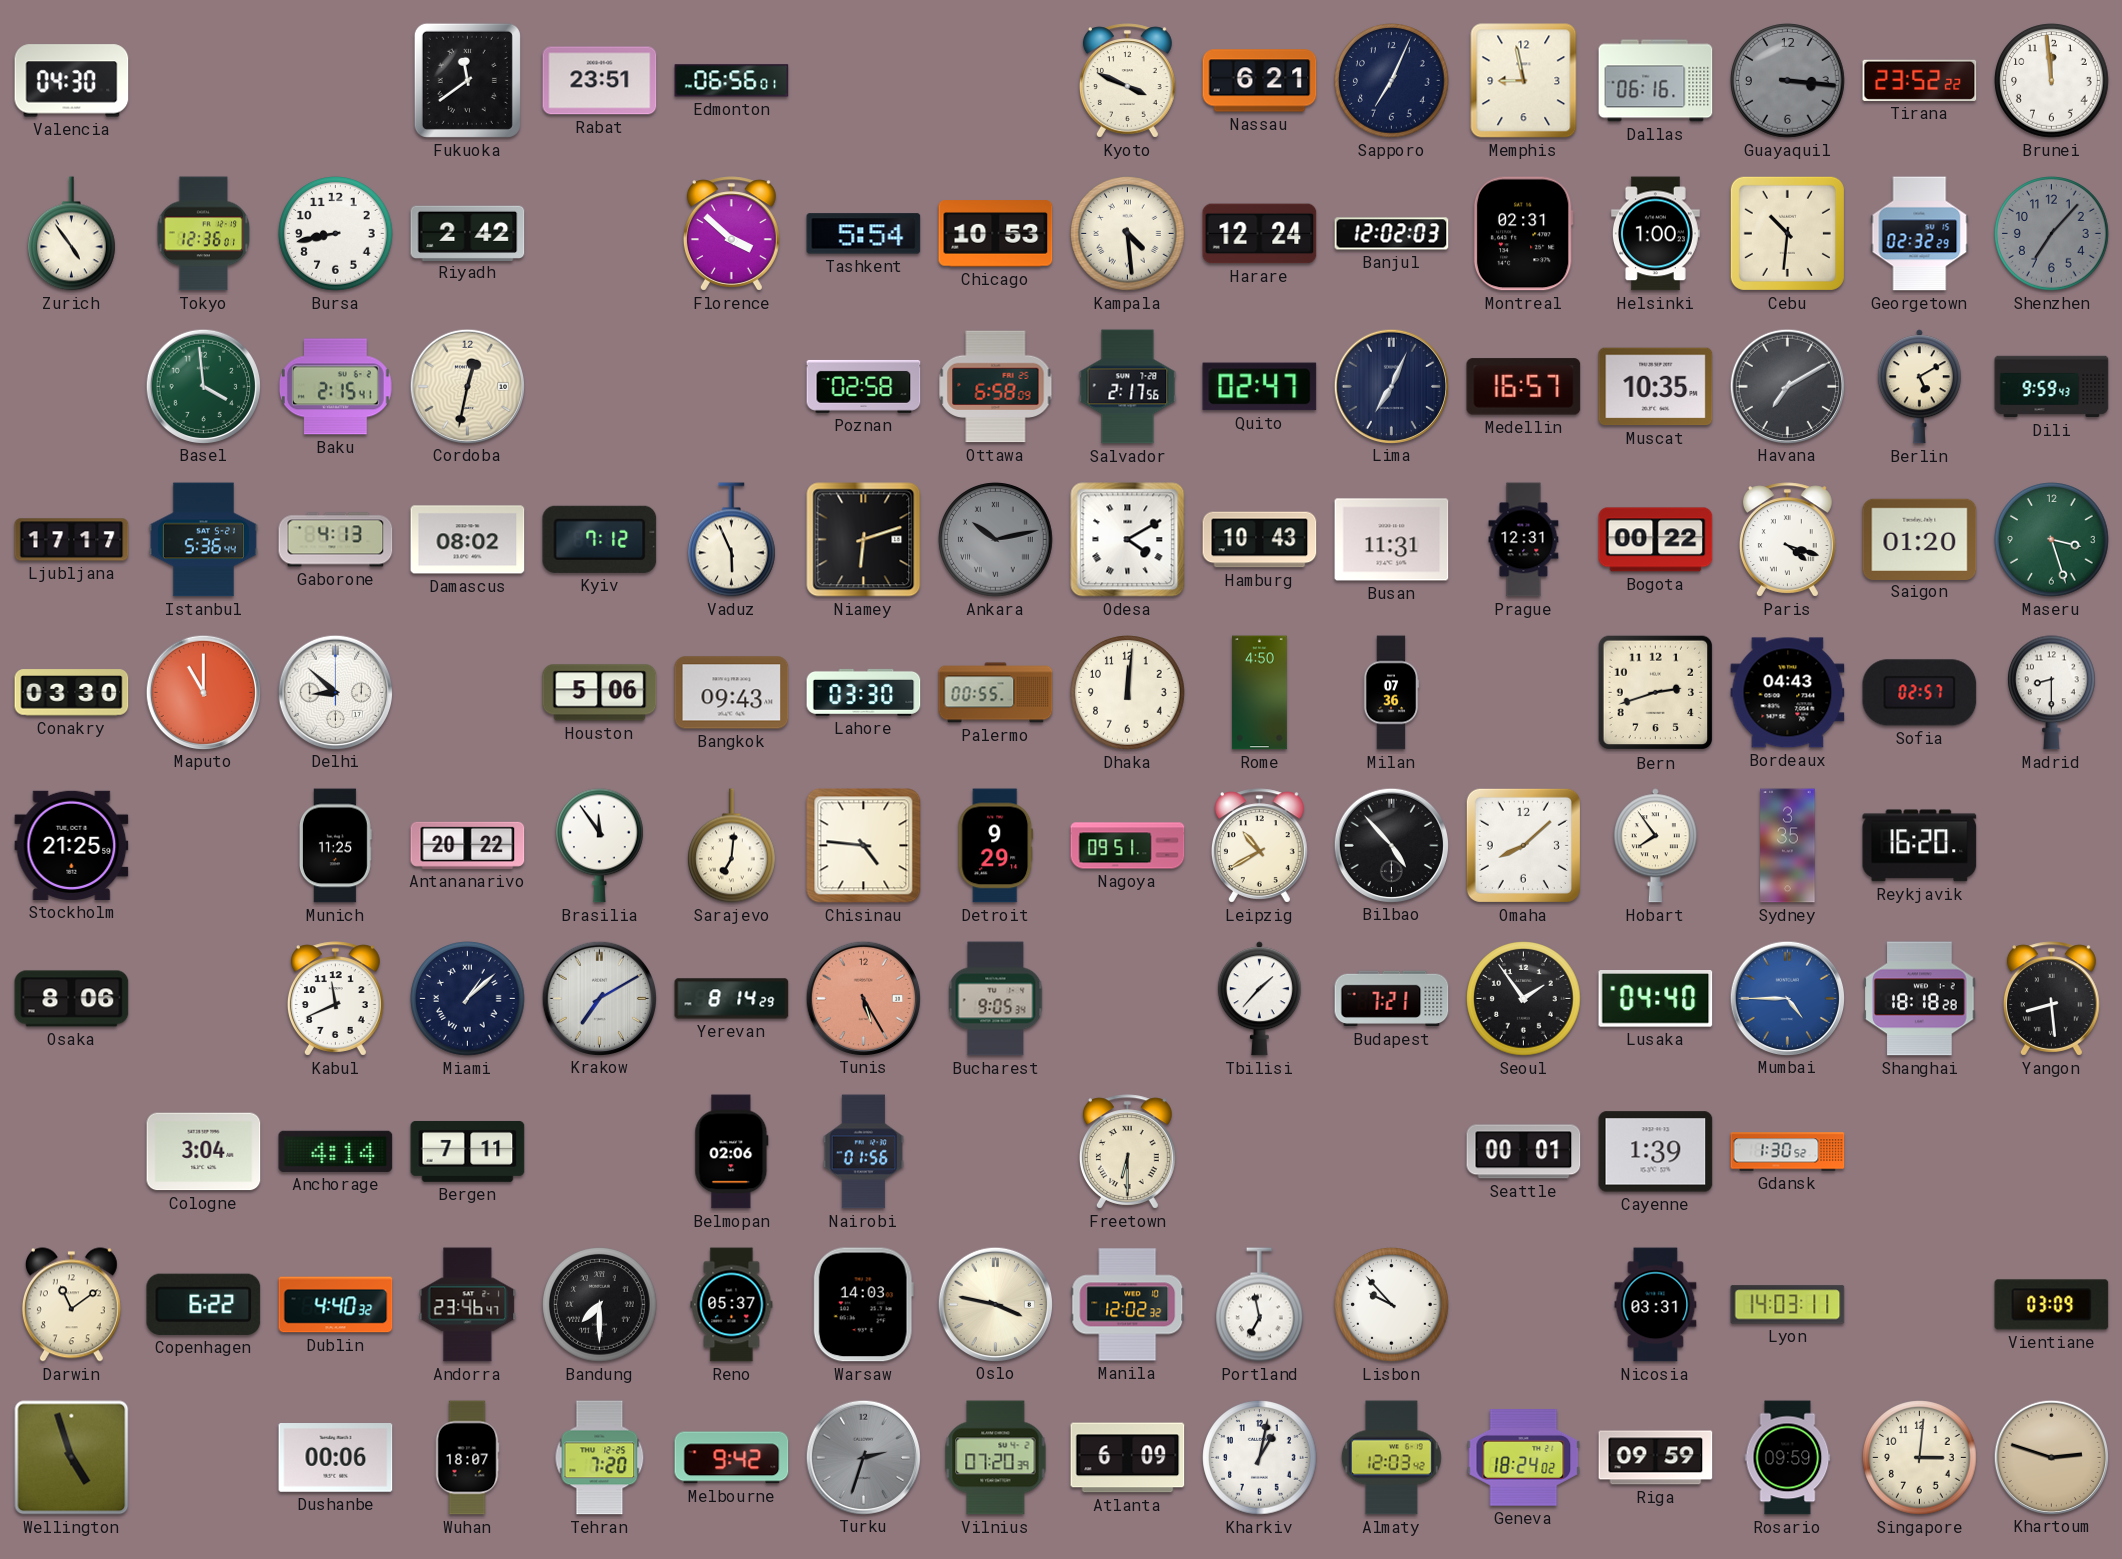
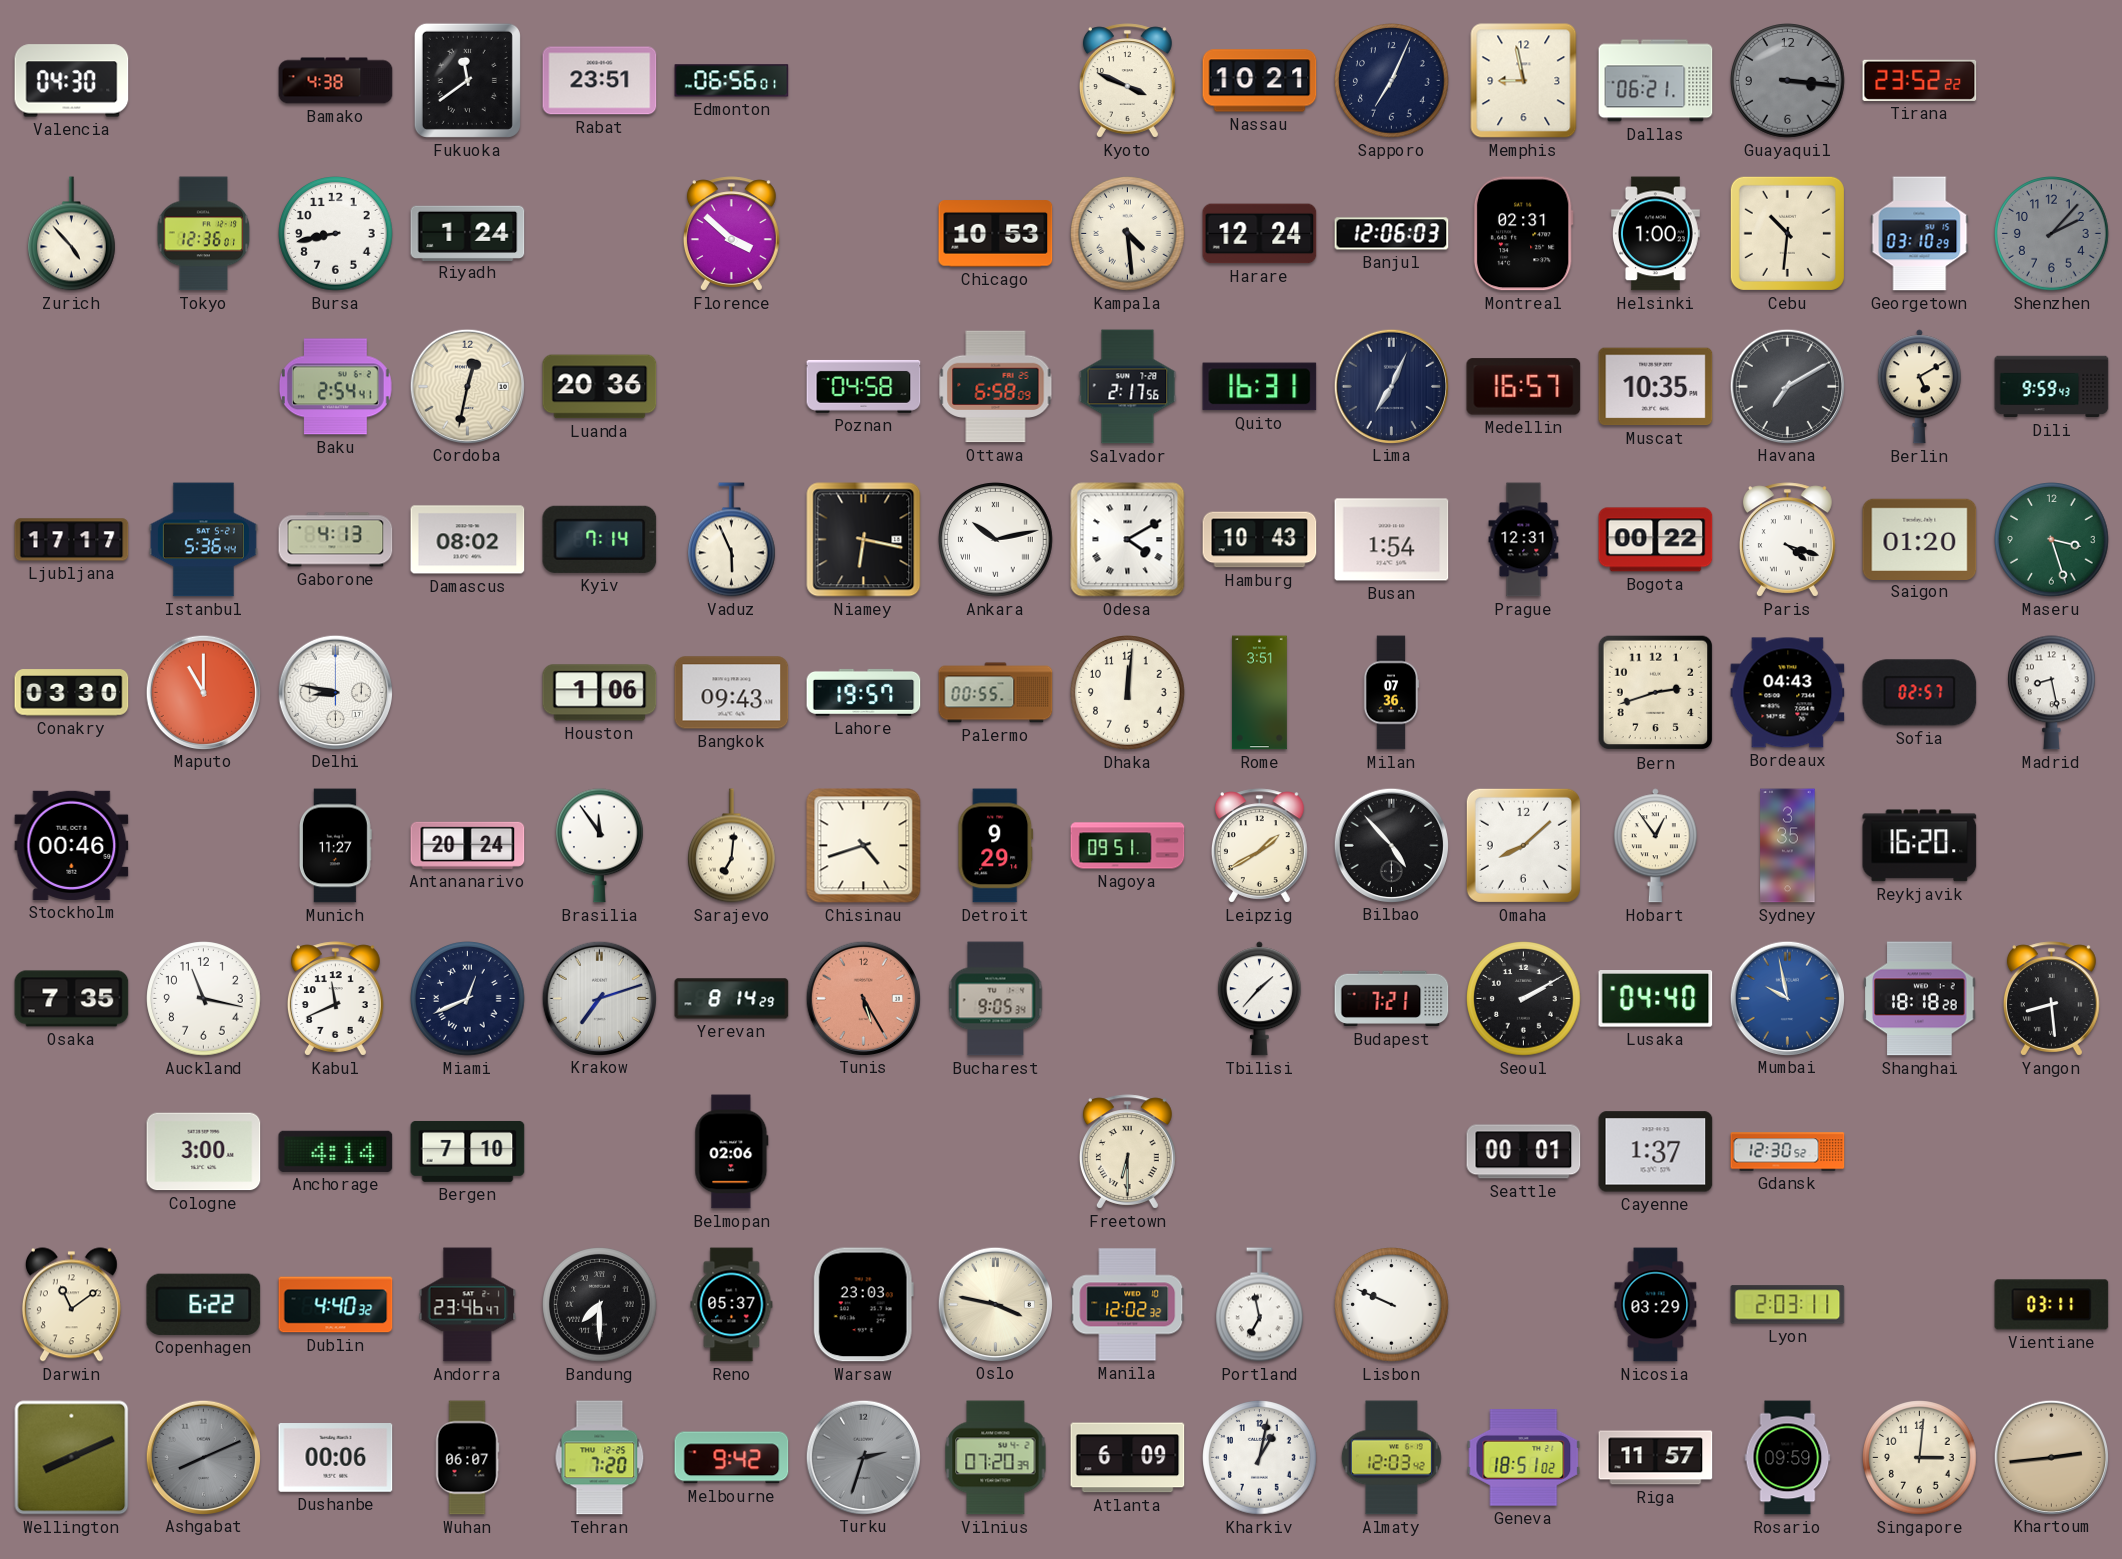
Bamako: none -> 4:38
Nassau: 6:21 -> 10:21
Dallas: 06:16 -> 06:21
Brunei: 11:59 -> none
Zurich: 4:54 -> 4:53
Riyadh: 2:42 -> 1:24
Tashkent: 5:54 -> none
Banjul: 12:02 -> 12:06
Georgetown: 02:32 -> 03:10
Shenzhen: 7:07 -> 2:07
Basel: 3:59 -> none
Baku: 2:15 -> 2:54
Luanda: none -> 20:36
Poznan: 02:58 -> 04:58
Quito: 02:47 -> 16:31
Kyiv: 7:12 -> 7:14
Niamey: 6:12 -> 6:17
Ankara dial: grey -> white
Busan: 11:31 -> 1:54
Delhi: 8:52 -> 8:47
Houston: 5:06 -> 1:06
Lahore: 03:30 -> 19:57
Rome: 4:50 -> 3:51
Madrid: 8:30 -> 8:28
Stockholm: 21:25 -> 00:46
Munich: 11:25 -> 11:27
Antananarivo: 20:22 -> 20:24
Chisinau: 4:46 -> 4:42
Leipzig: 10:40 -> 1:40
Hobart: 7:54 -> 12:54
Osaka: 8:06 -> 7:35
Auckland: none -> 11:17
Miami: 1:08 -> 12:41
Krakow: 7:10 -> 7:12
Seoul: 1:54 -> 2:10
Mumbai: 4:45 -> 9:58
Cologne: 3:04 -> 3:00
Bergen: 7:11 -> 7:10
Nairobi: 01:56 -> none
Cayenne: 1:39 -> 1:37
Gdansk: 1:30 -> 12:30
Warsaw: 14:03 -> 23:03
Lisbon: 9:53 -> 9:49
Nicosia: 03:31 -> 03:29
Lyon: 14:03 -> 2:03
Vientiane: 03:09 -> 03:11
Wellington: 4:57 -> 8:11
Ashgabat: none -> 8:11
Wuhan: 18:07 -> 06:07
Geneva: 18:24 -> 18:51
Riga: 09:59 -> 11:57
Khartoum: 2:48 -> 2:44
